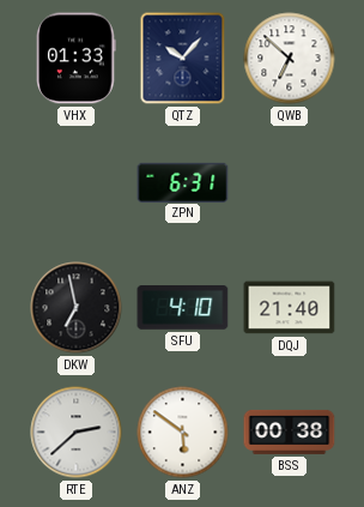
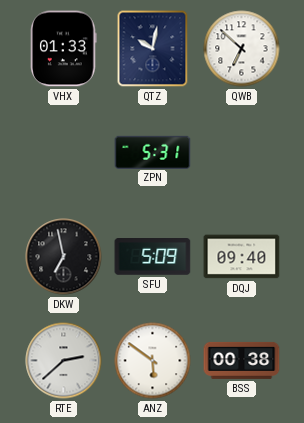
QTZ: 10:07 -> 10:02
ZPN: 6:31 -> 5:31
SFU: 4:10 -> 5:09
DQJ: 21:40 -> 09:40
